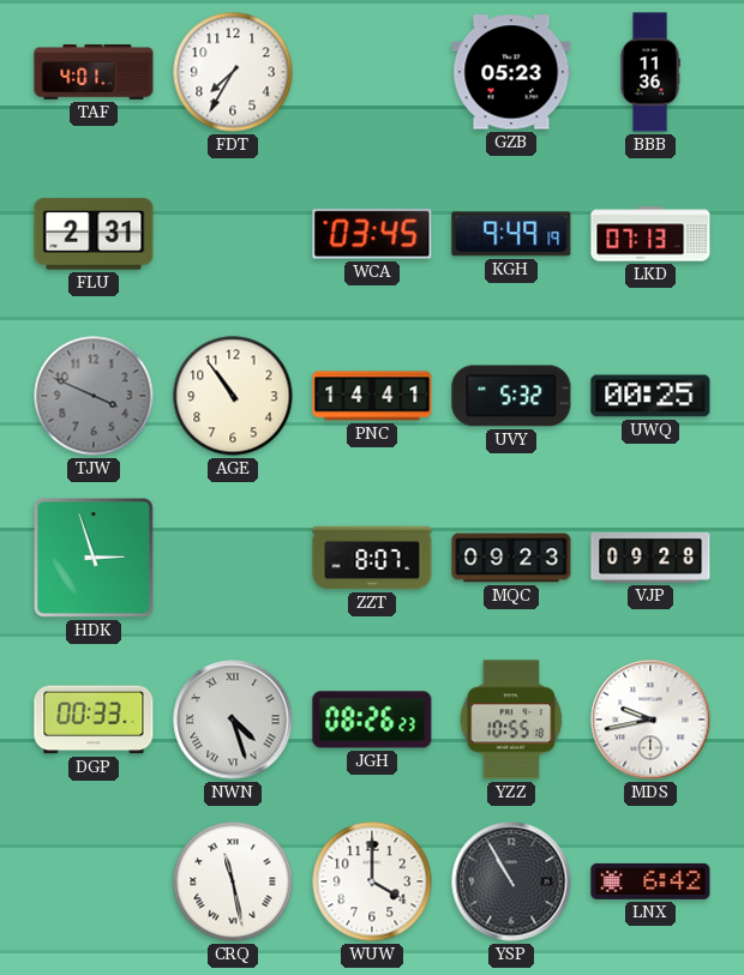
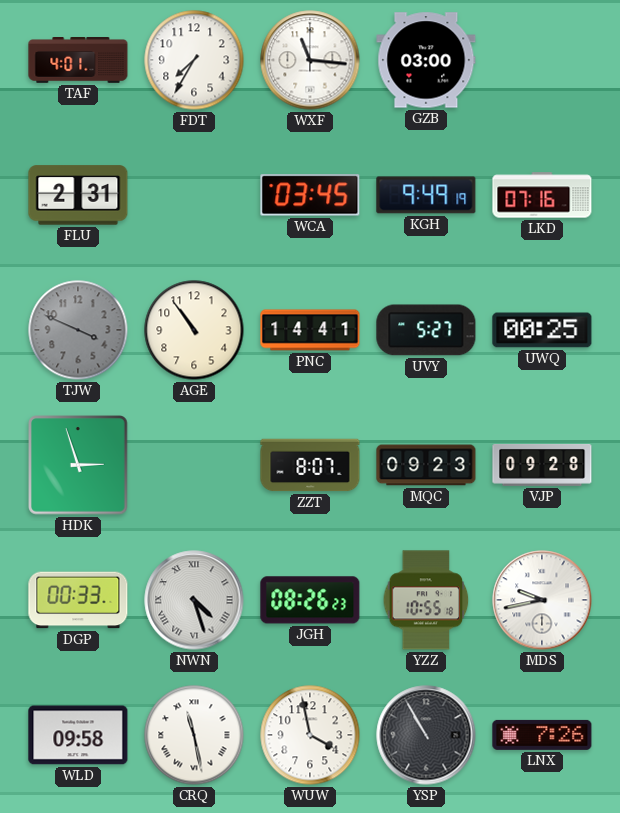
WXF: none -> 11:16
GZB: 05:23 -> 03:00
BBB: 11:36 -> none
LKD: 07:13 -> 07:16
UVY: 5:32 -> 5:27
WLD: none -> 09:58
WUW: 4:00 -> 3:58
LNX: 6:42 -> 7:26
